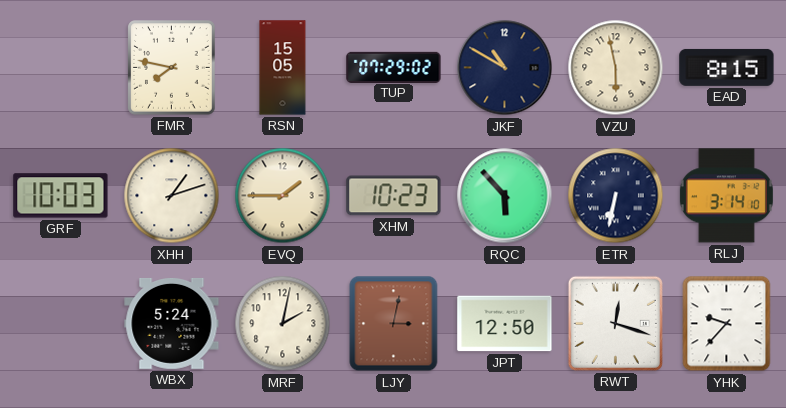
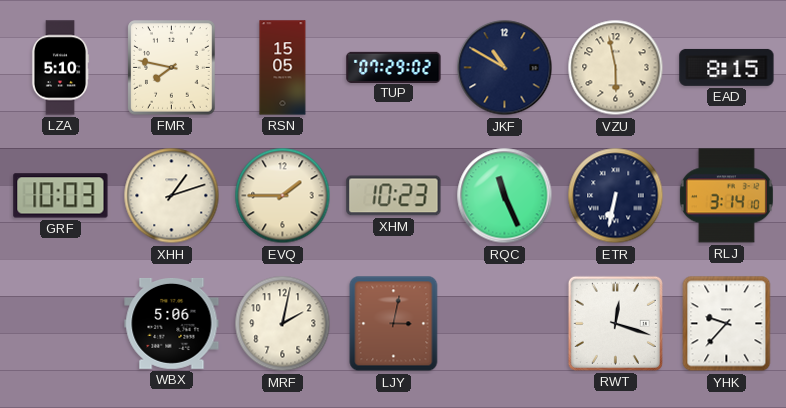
LZA: none -> 5:10
RQC: 5:53 -> 11:26
WBX: 5:24 -> 5:06
JPT: 12:50 -> none
